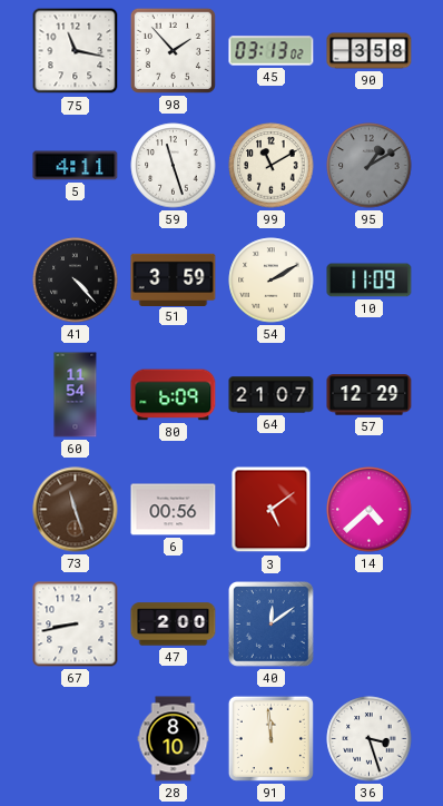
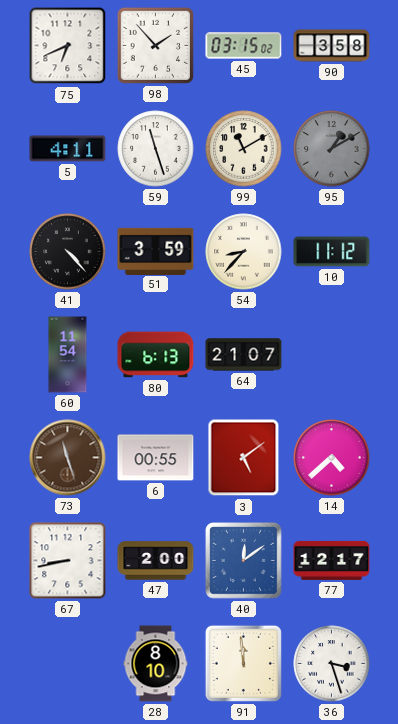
75: 11:17 -> 6:41
45: 03:13 -> 03:15
54: 2:10 -> 8:37
10: 11:09 -> 11:12
80: 6:09 -> 6:13
57: 12:29 -> none
6: 00:56 -> 00:55
77: none -> 12:17
